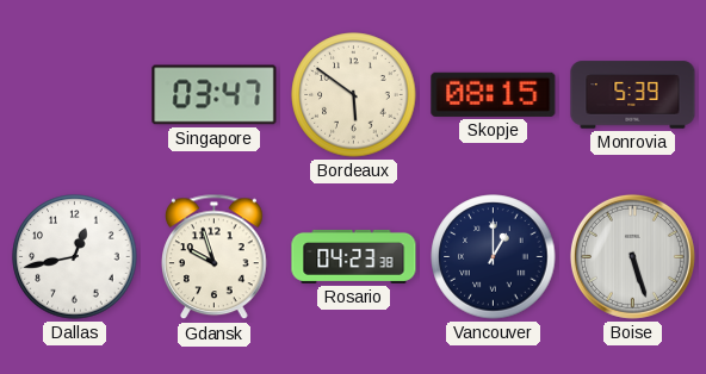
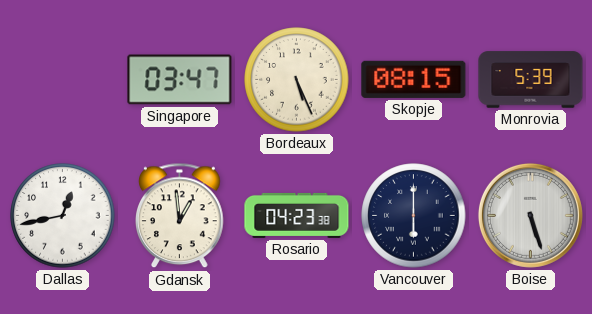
Bordeaux: 5:51 -> 5:26
Gdansk: 9:57 -> 12:59
Vancouver: 1:00 -> 6:00
